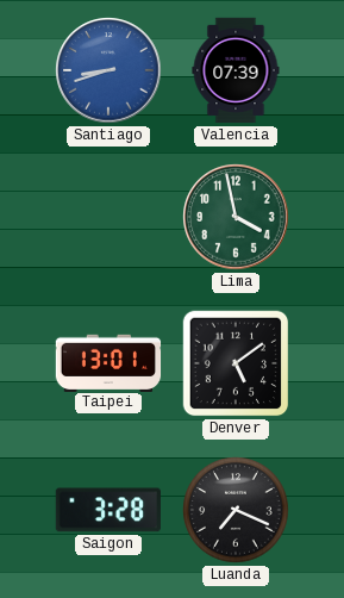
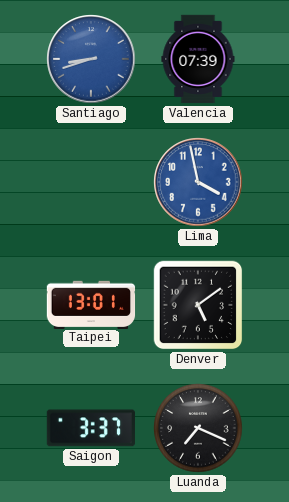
Lima dial: green -> blue
Saigon: 3:28 -> 3:37
